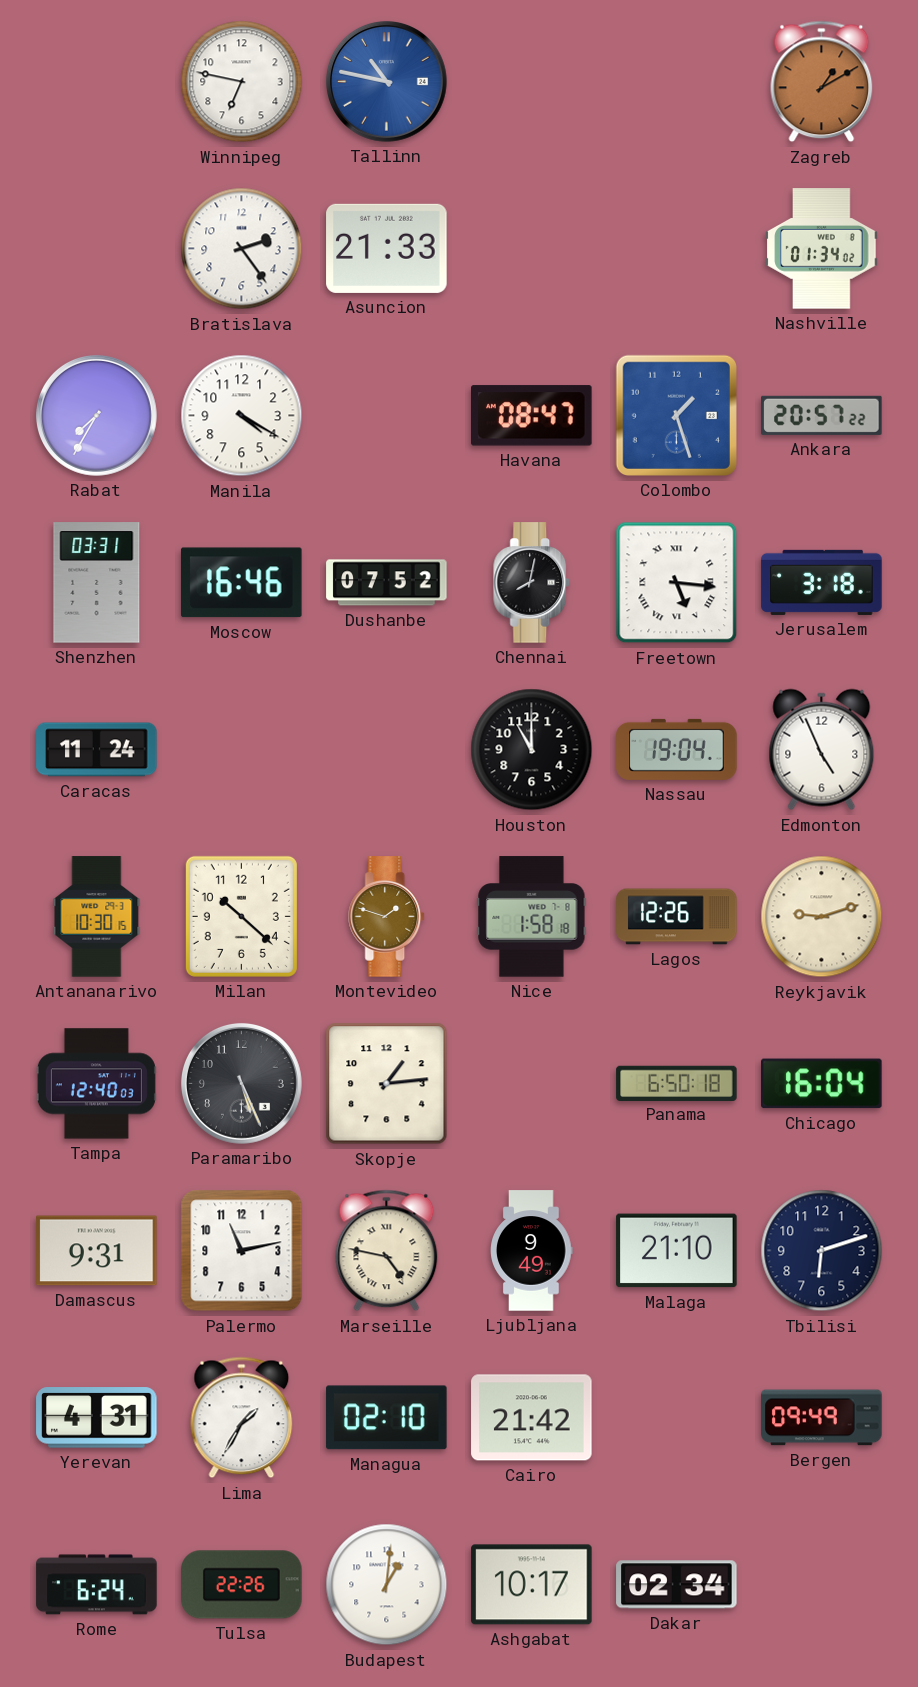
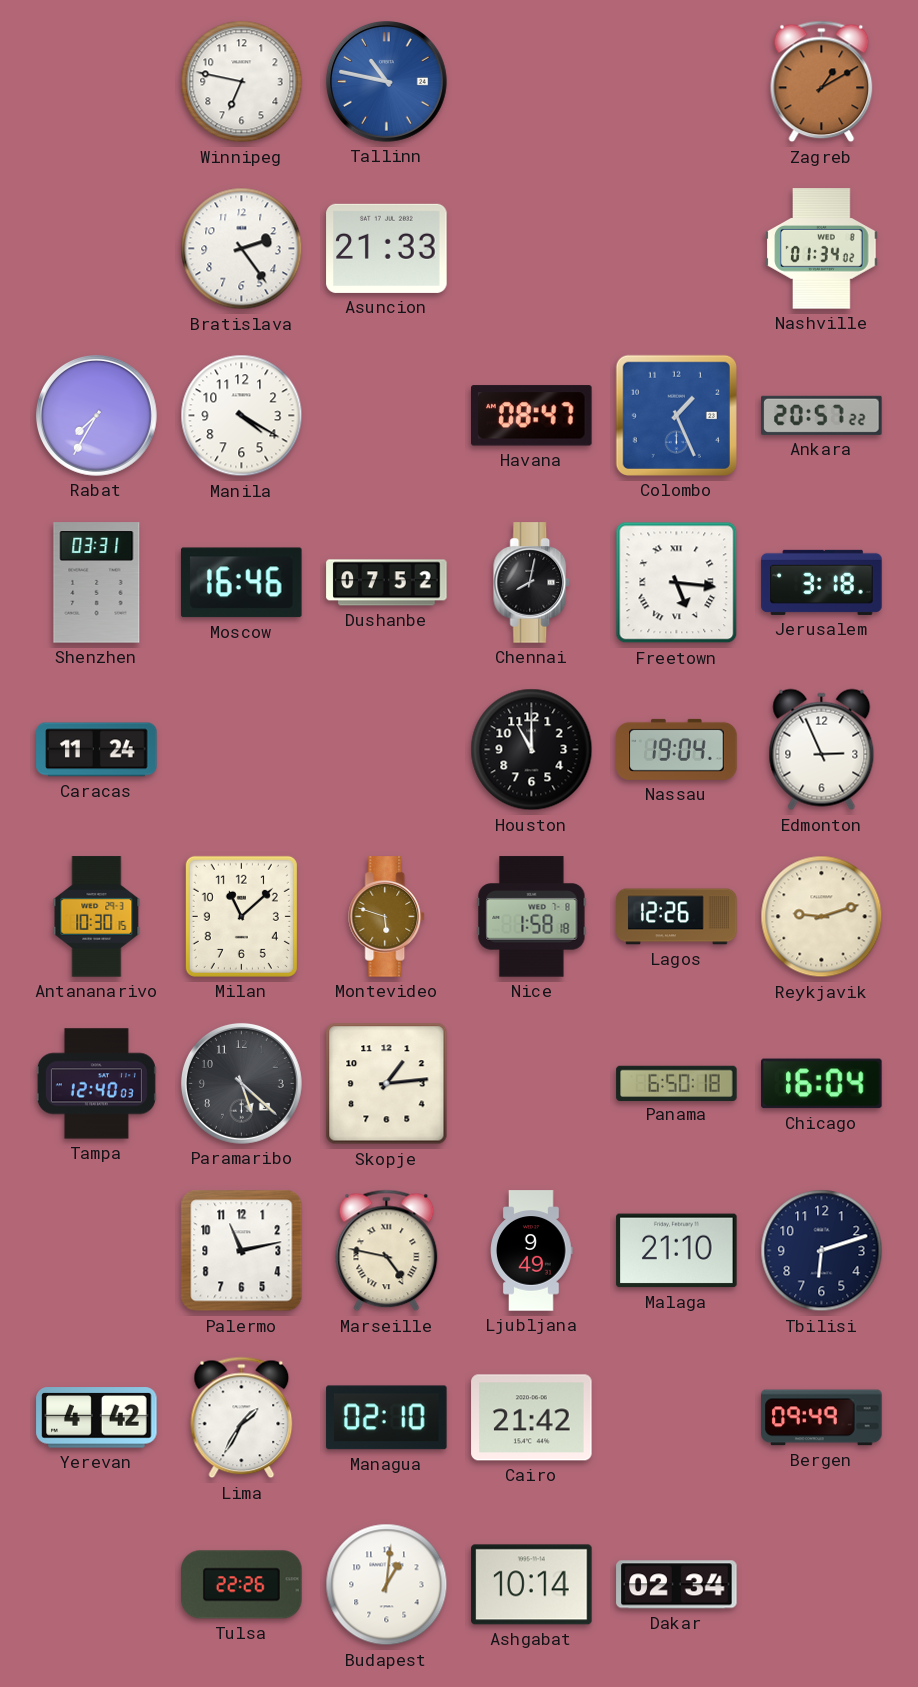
Colombo: 1:27 -> 1:26
Edmonton: 4:56 -> 2:56
Milan: 10:22 -> 11:08
Montevideo: 1:48 -> 5:48
Paramaribo: 5:26 -> 5:22
Damascus: 9:31 -> none
Yerevan: 4:31 -> 4:42
Rome: 6:24 -> none
Ashgabat: 10:17 -> 10:14
